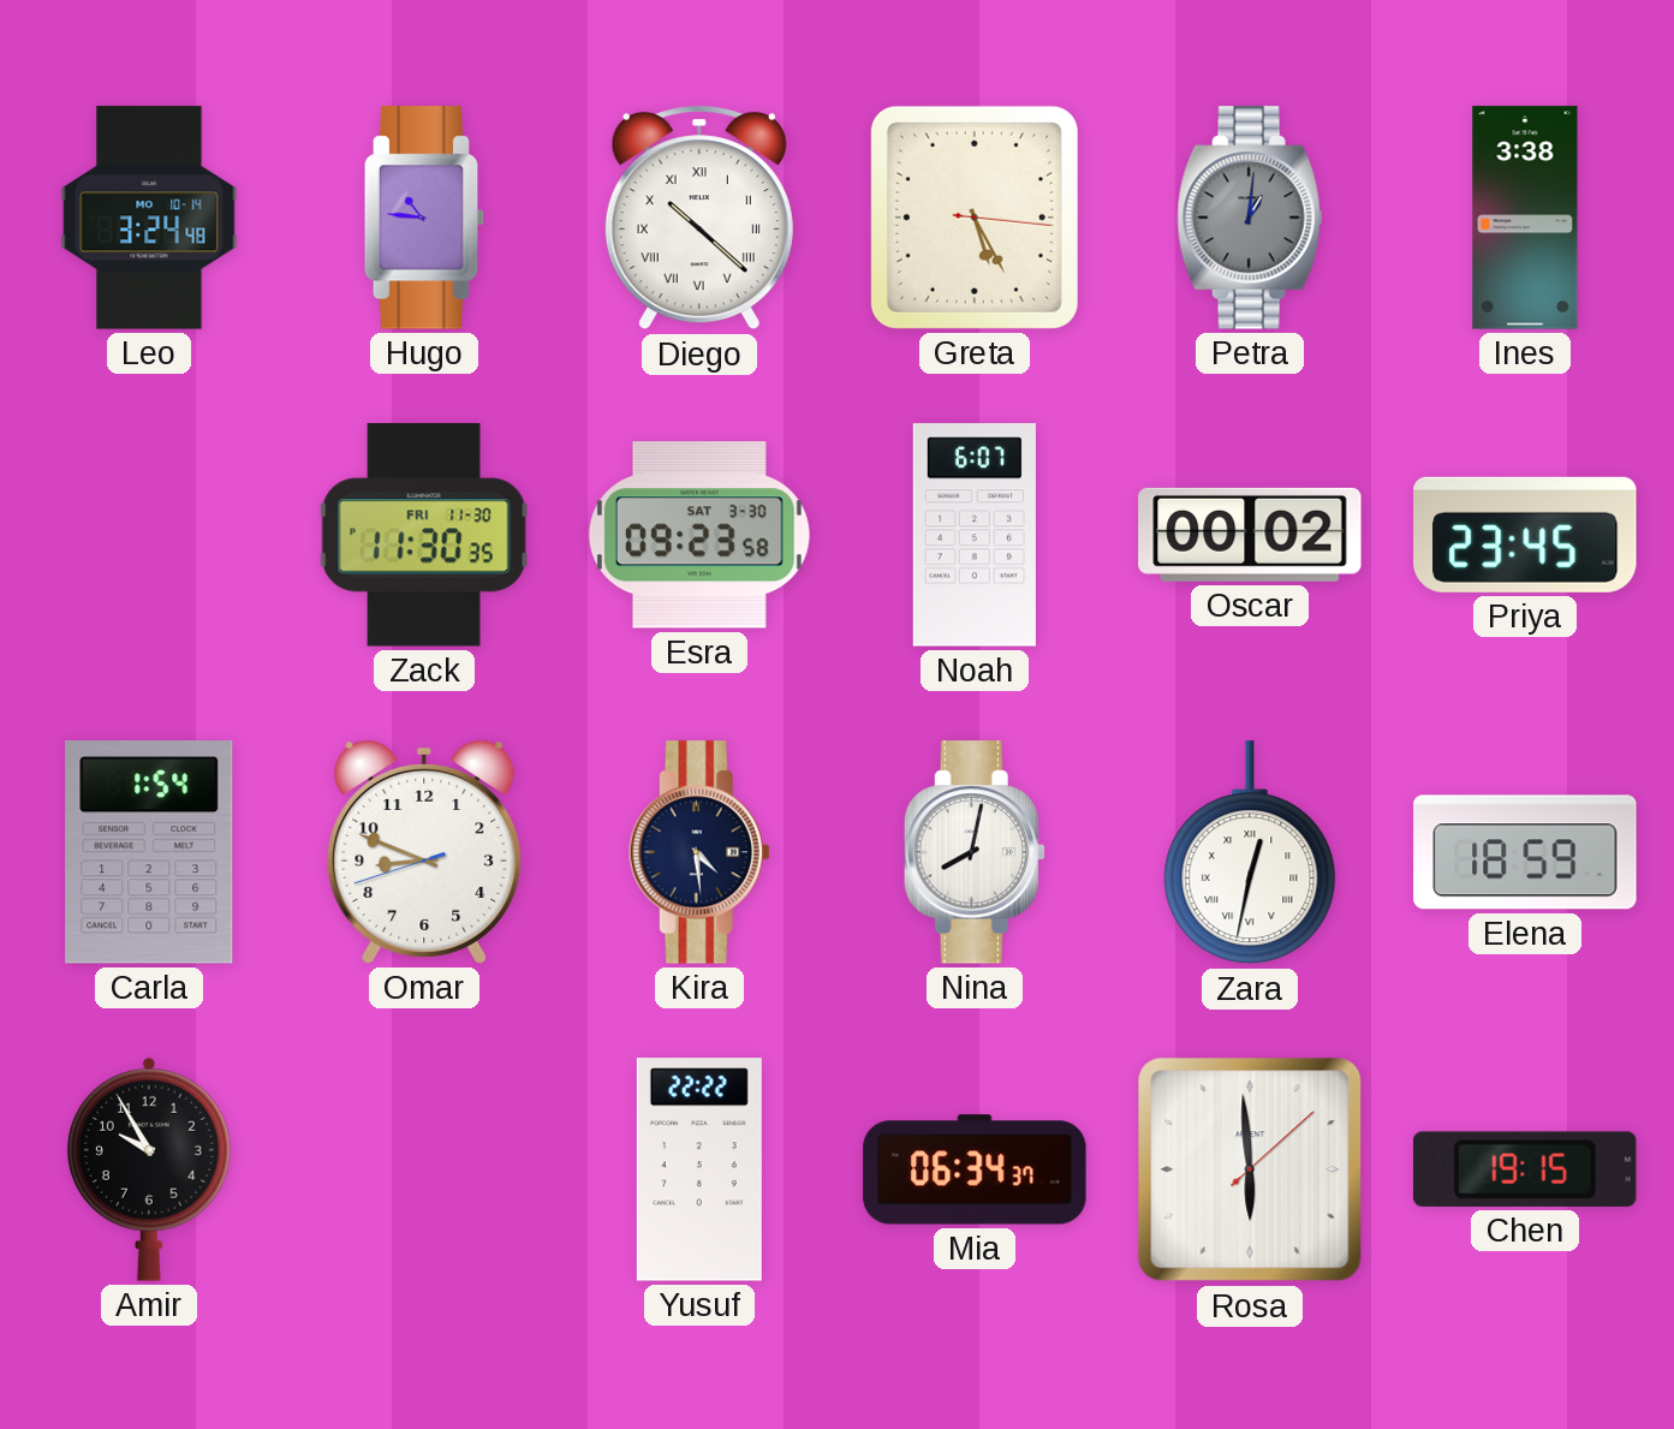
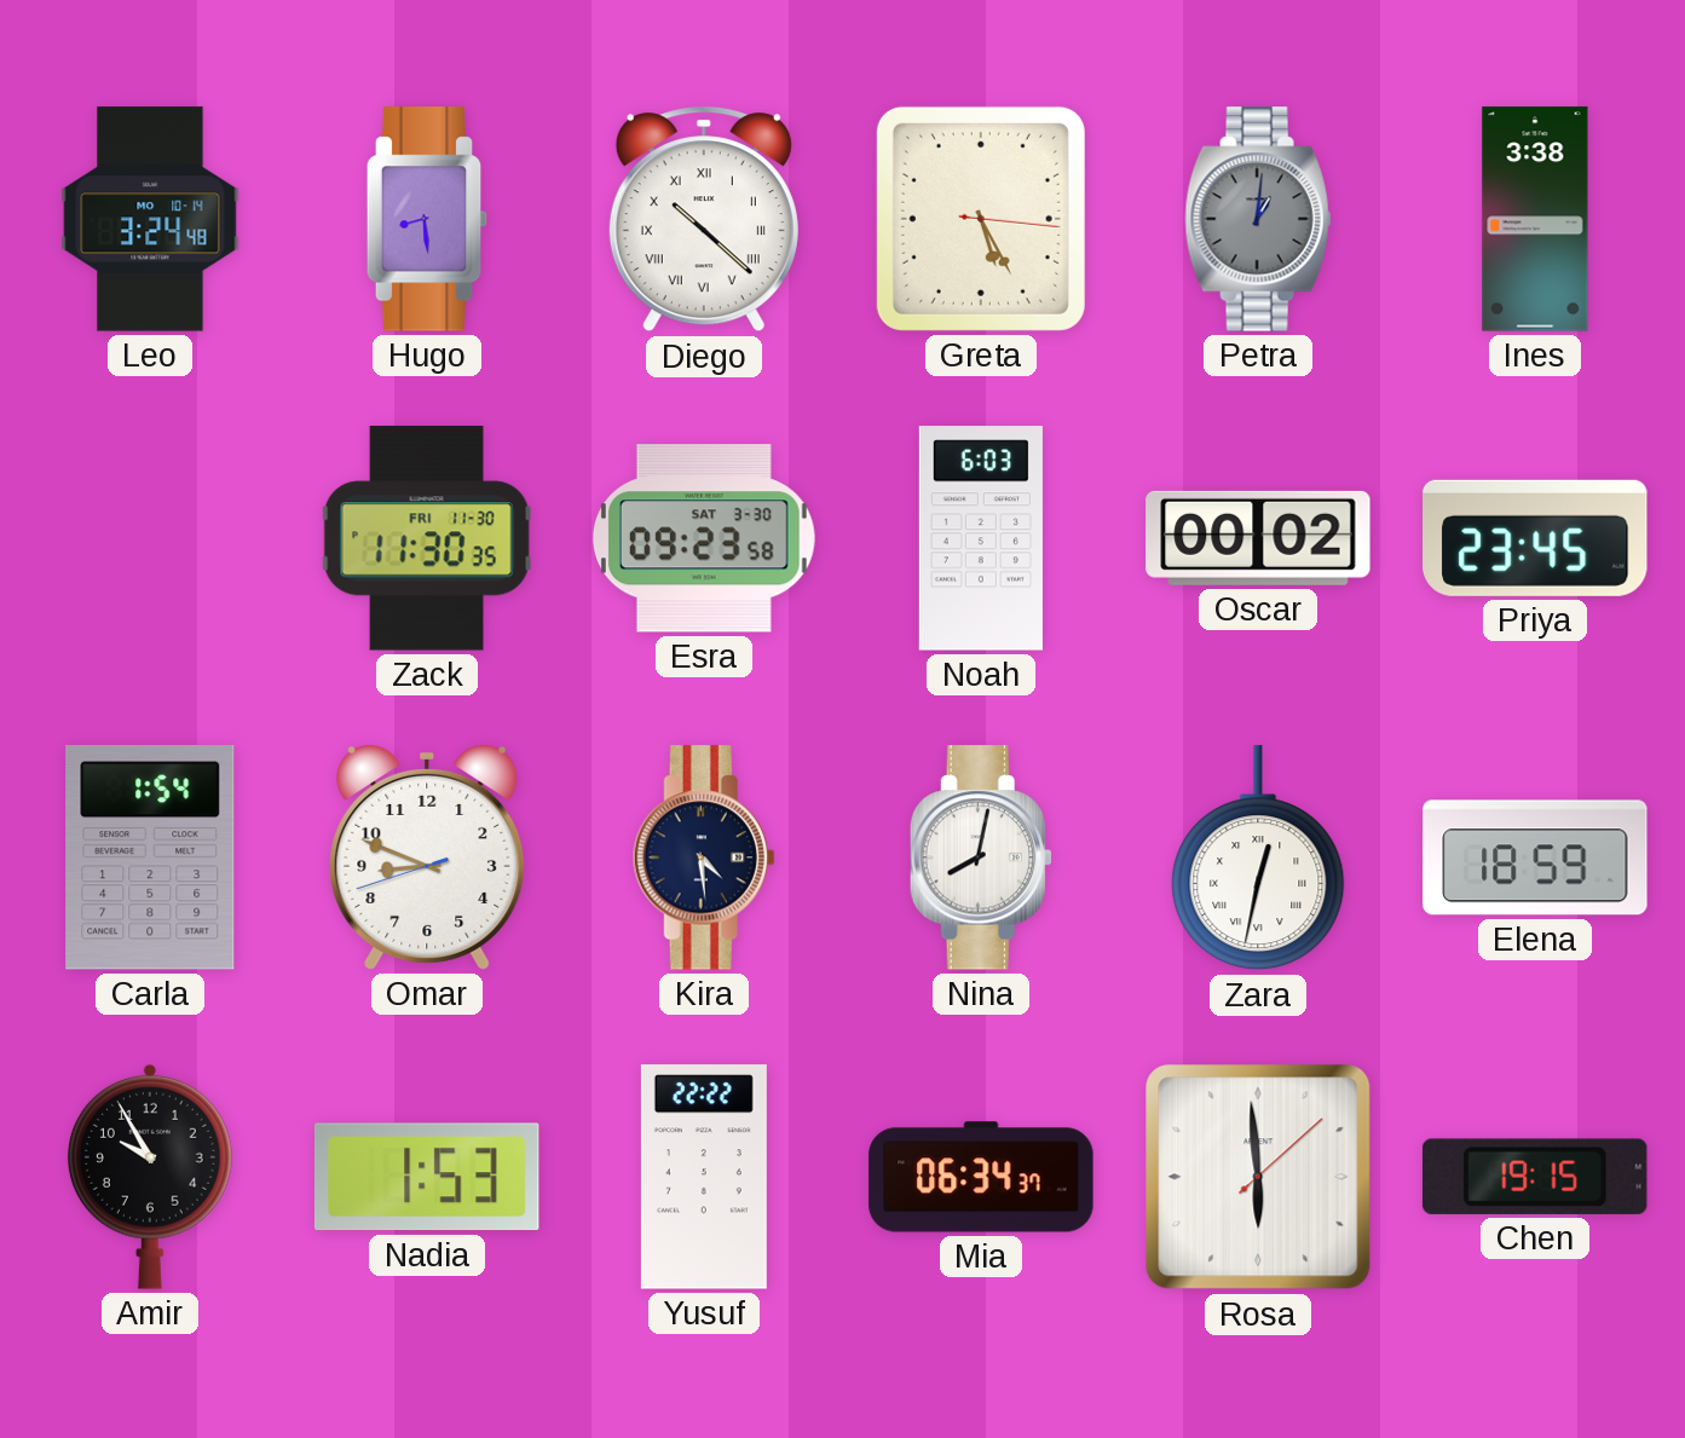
Hugo: 10:46 -> 8:29
Noah: 6:07 -> 6:03
Nadia: none -> 1:53
